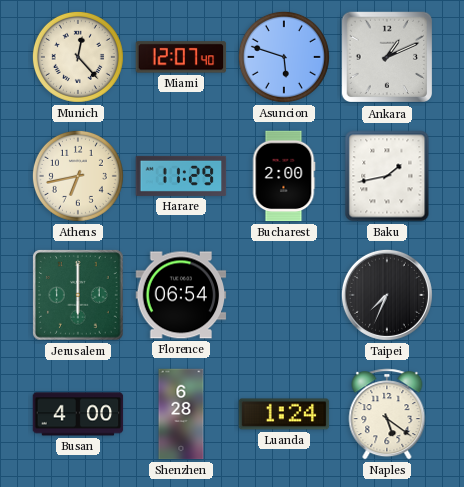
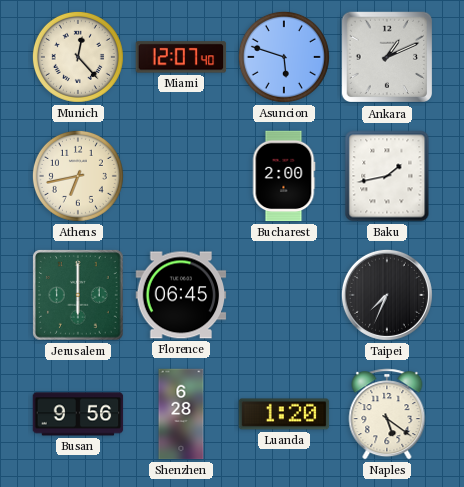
Harare: 11:29 -> none
Florence: 06:54 -> 06:45
Busan: 4:00 -> 9:56
Luanda: 1:24 -> 1:20
